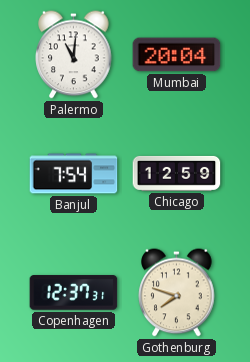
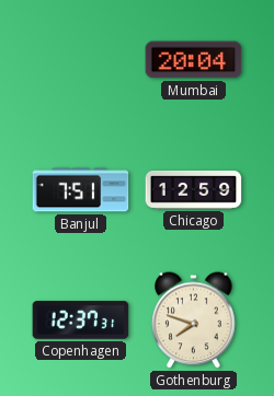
Palermo: 11:01 -> none
Banjul: 7:54 -> 7:51
